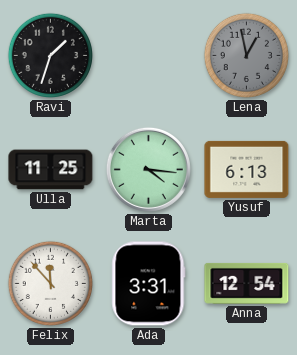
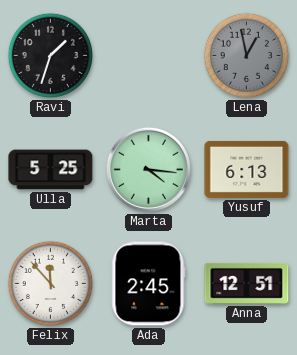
Ulla: 11:25 -> 5:25
Ada: 3:31 -> 2:45
Anna: 12:54 -> 12:51
